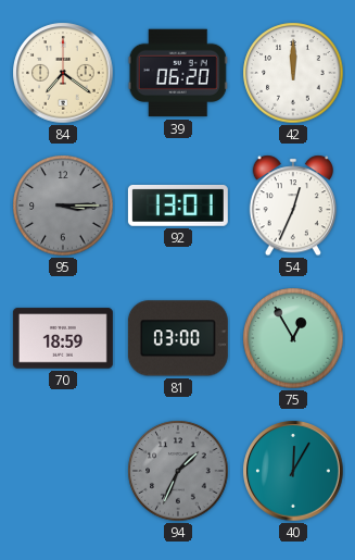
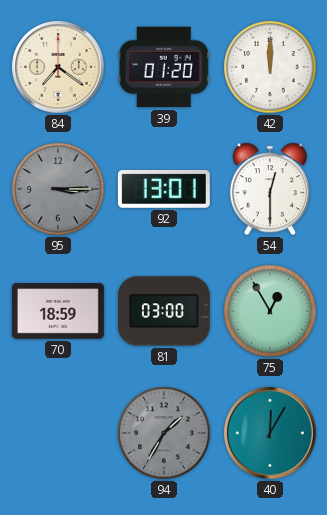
39: 06:20 -> 01:20
54: 12:34 -> 12:30
94: 1:34 -> 1:35
